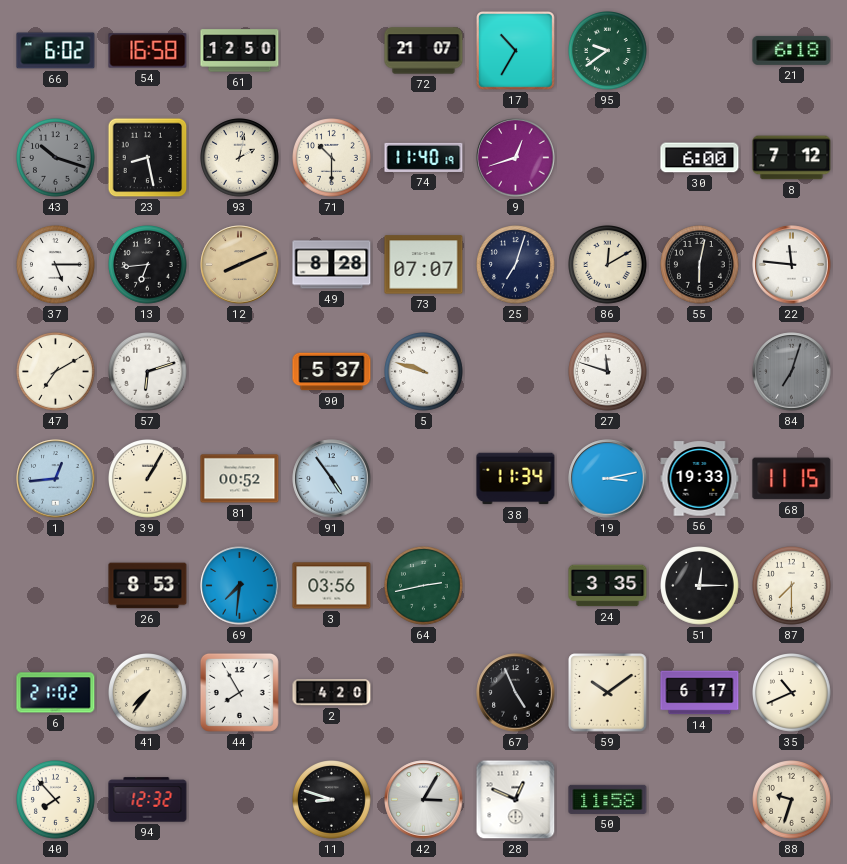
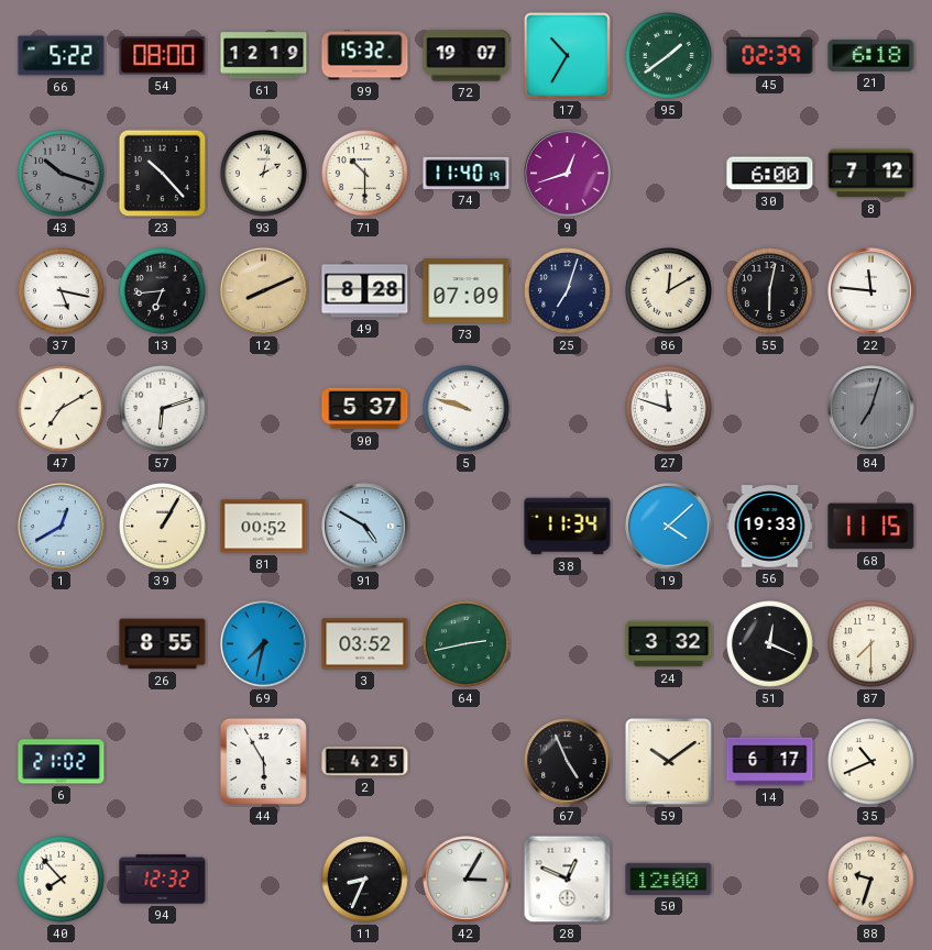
66: 6:02 -> 5:22
54: 16:58 -> 08:00
61: 12:50 -> 12:19
99: none -> 15:32
72: 21:07 -> 19:07
95: 9:39 -> 1:39
45: none -> 02:39
23: 8:28 -> 10:23
37: 5:15 -> 5:17
73: 07:07 -> 07:09
1: 12:44 -> 12:40
91: 4:54 -> 4:50
19: 3:13 -> 4:08
26: 8:53 -> 8:55
69: 7:31 -> 7:32
3: 03:56 -> 03:52
24: 3:35 -> 3:32
51: 12:15 -> 12:19
41: 7:36 -> none
44: 7:55 -> 5:55
2: 4:20 -> 4:25
11: 8:48 -> 8:34
50: 11:58 -> 12:00
